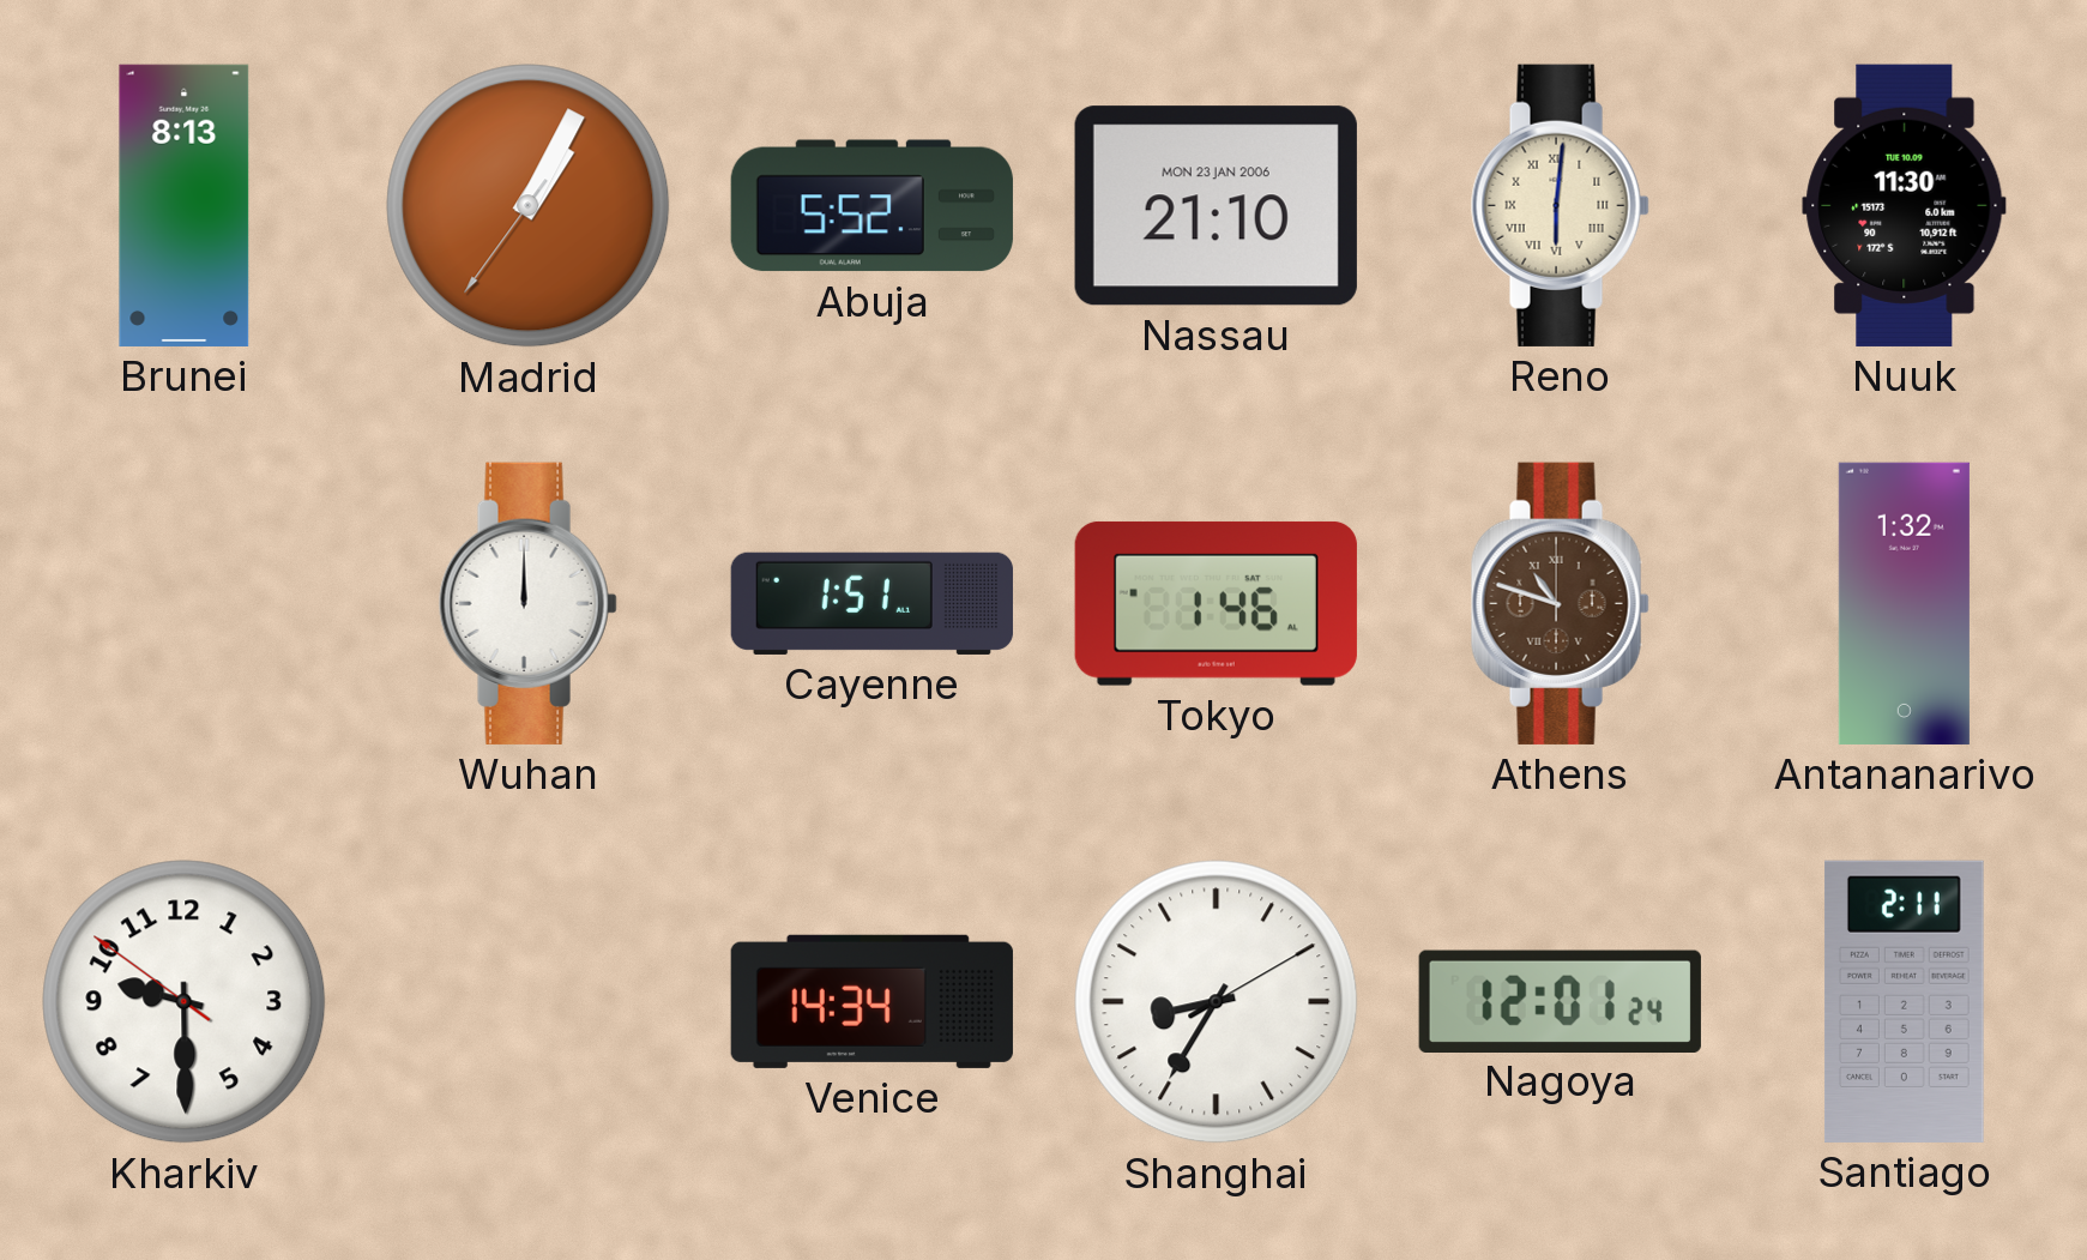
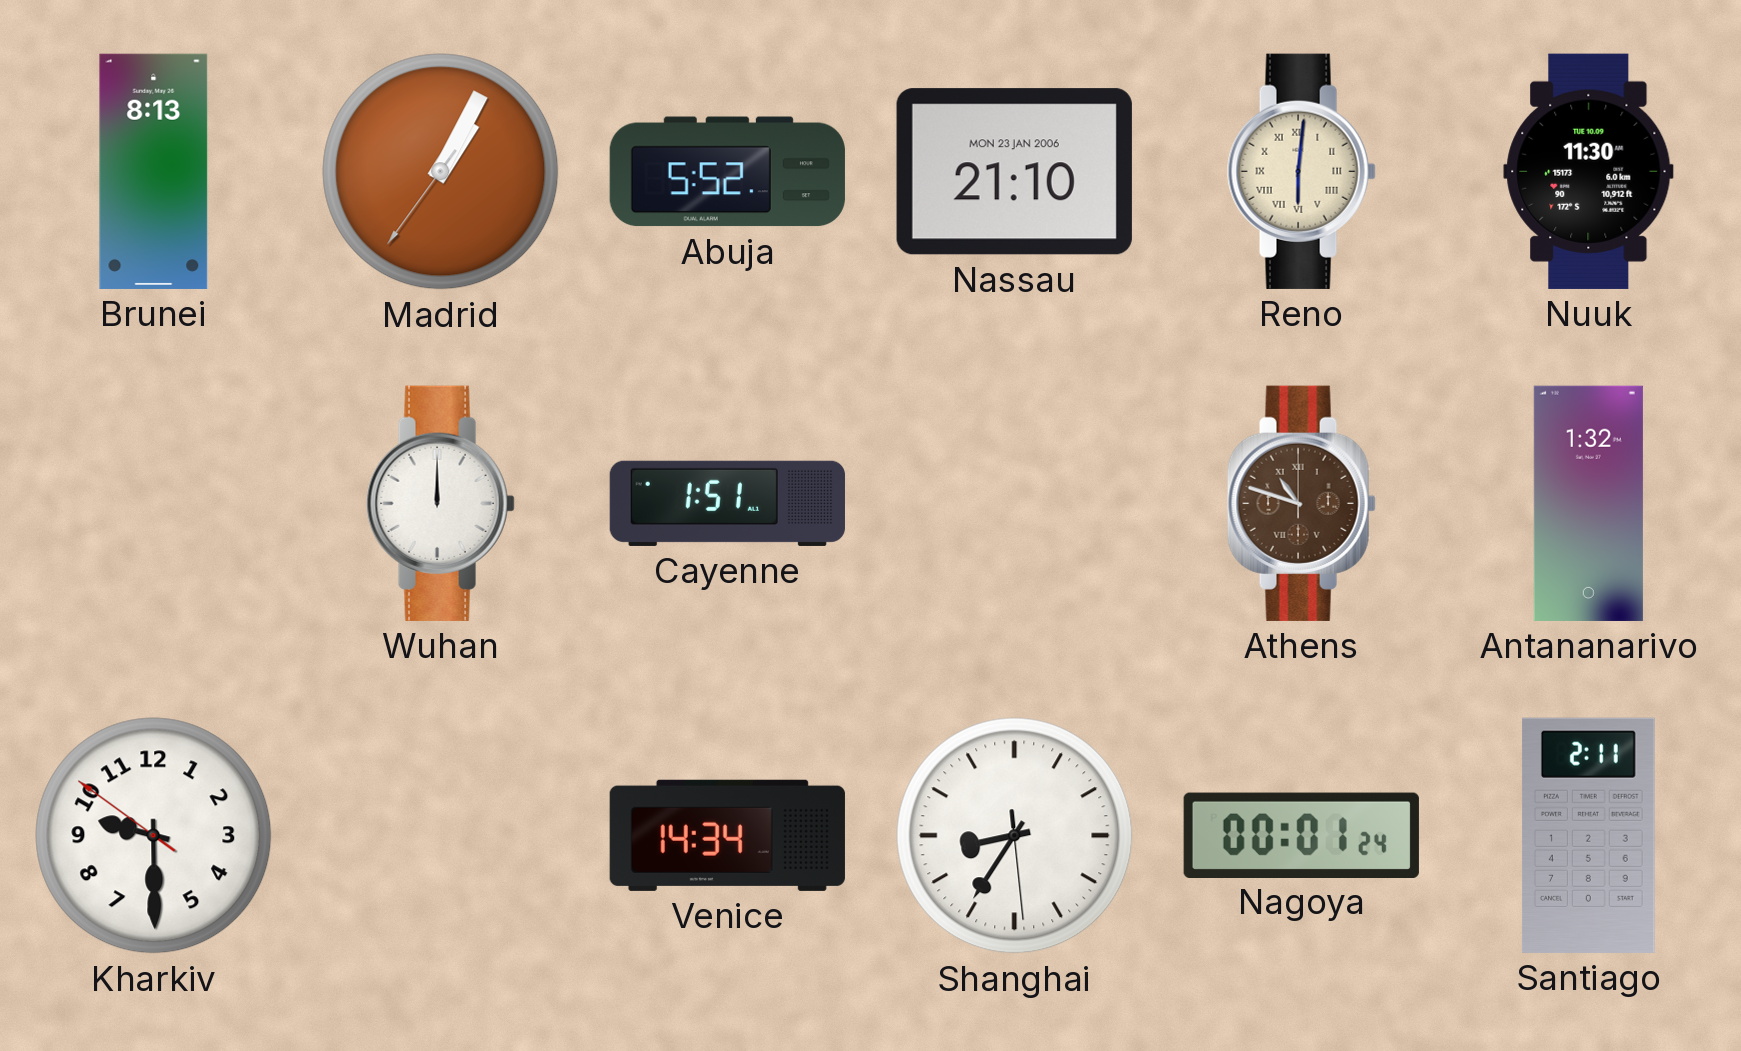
Tokyo: 1:46 -> none
Shanghai: 8:35:10 -> 8:35:29
Nagoya: 12:01 -> 00:01
